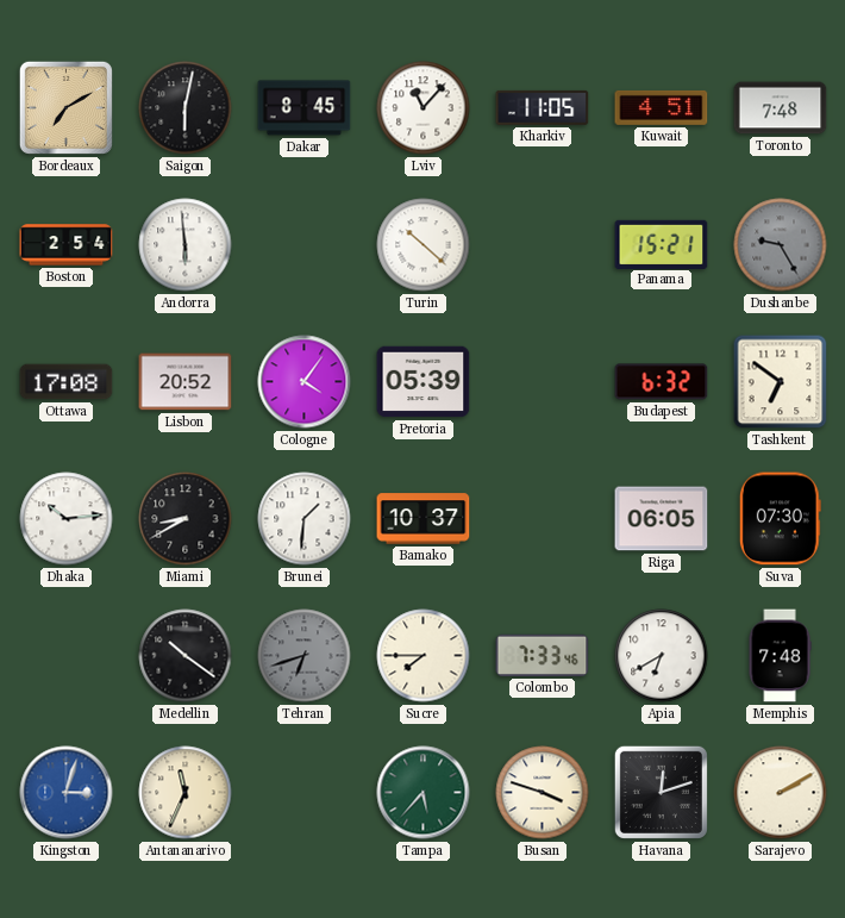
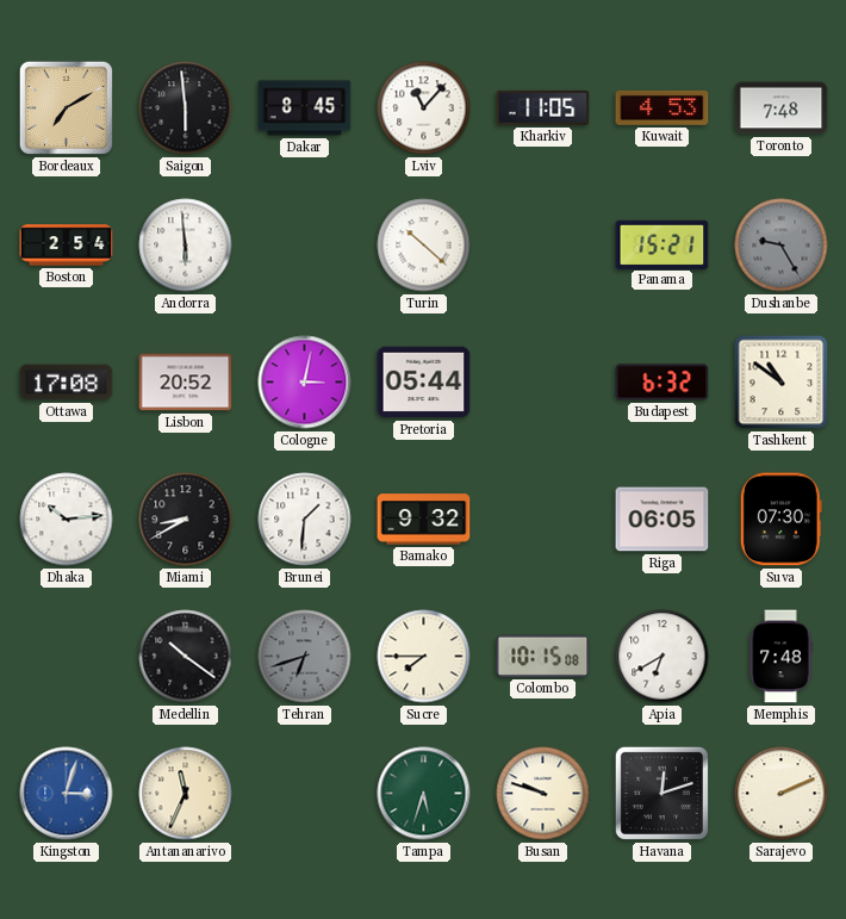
Saigon: 6:02 -> 5:59
Kuwait: 4:51 -> 4:53
Cologne: 4:06 -> 3:02
Pretoria: 05:39 -> 05:44
Tashkent: 6:51 -> 10:51
Bamako: 10:37 -> 9:32
Colombo: 7:33 -> 10:15
Tampa: 5:37 -> 5:33
Busan: 3:48 -> 9:48
Sarajevo: 2:10 -> 2:11
